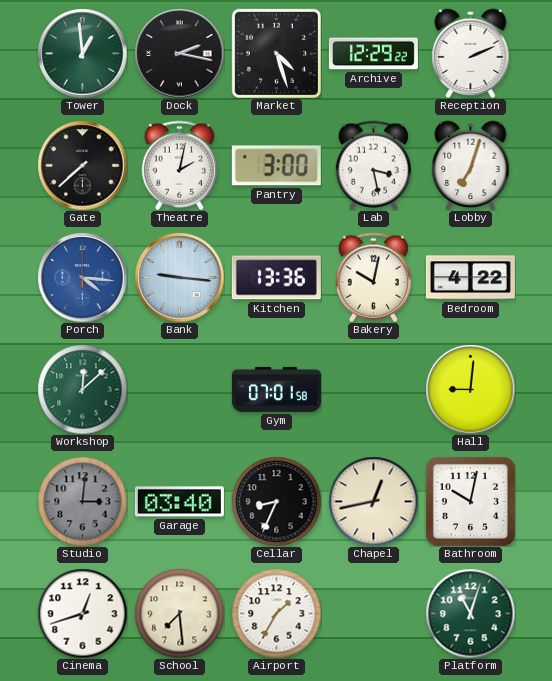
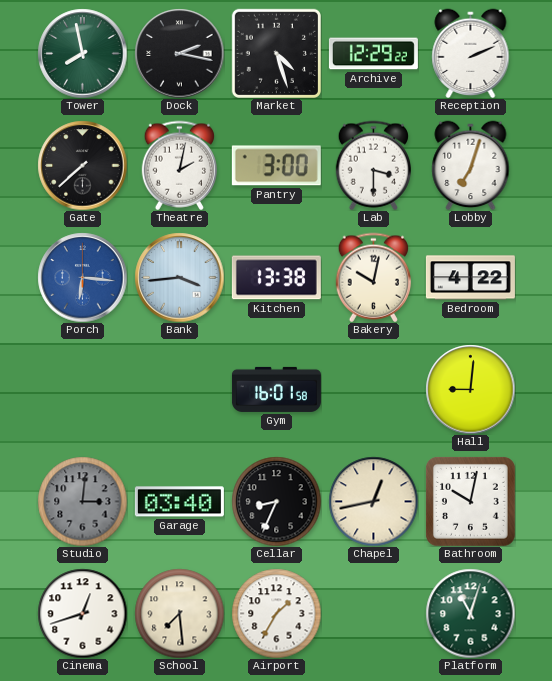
Tower: 12:59 -> 7:58
Lab: 3:28 -> 3:30
Porch: 4:16 -> 6:16
Bank: 9:16 -> 3:44
Kitchen: 13:36 -> 13:38
Workshop: 12:08 -> none
Gym: 07:01 -> 16:01
